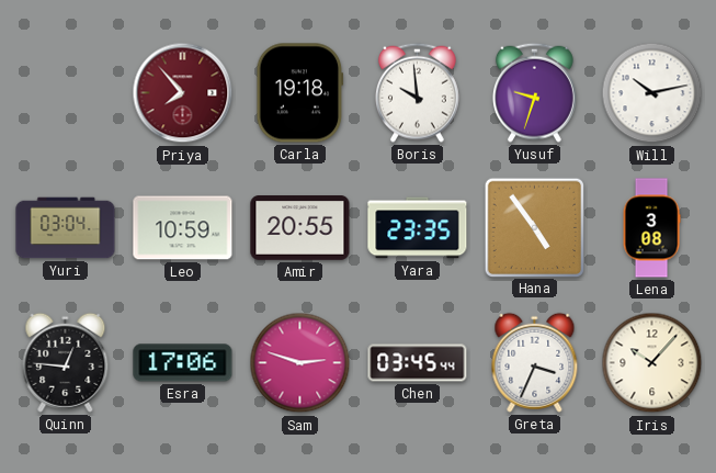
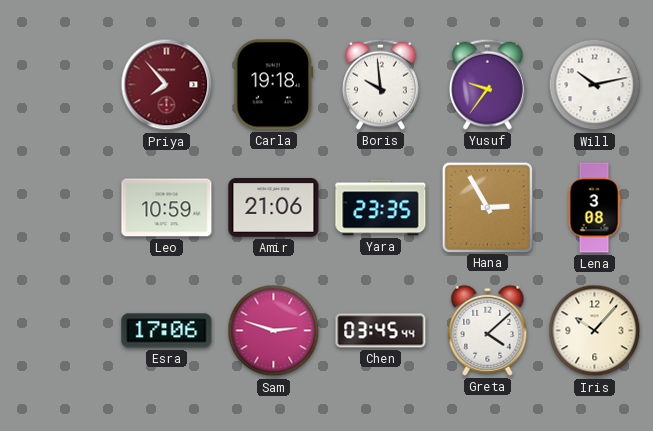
Yusuf: 9:33 -> 9:36
Yuri: 03:04 -> none
Amir: 20:55 -> 21:06
Hana: 4:54 -> 2:55
Quinn: 12:46 -> none
Greta: 3:34 -> 4:08
